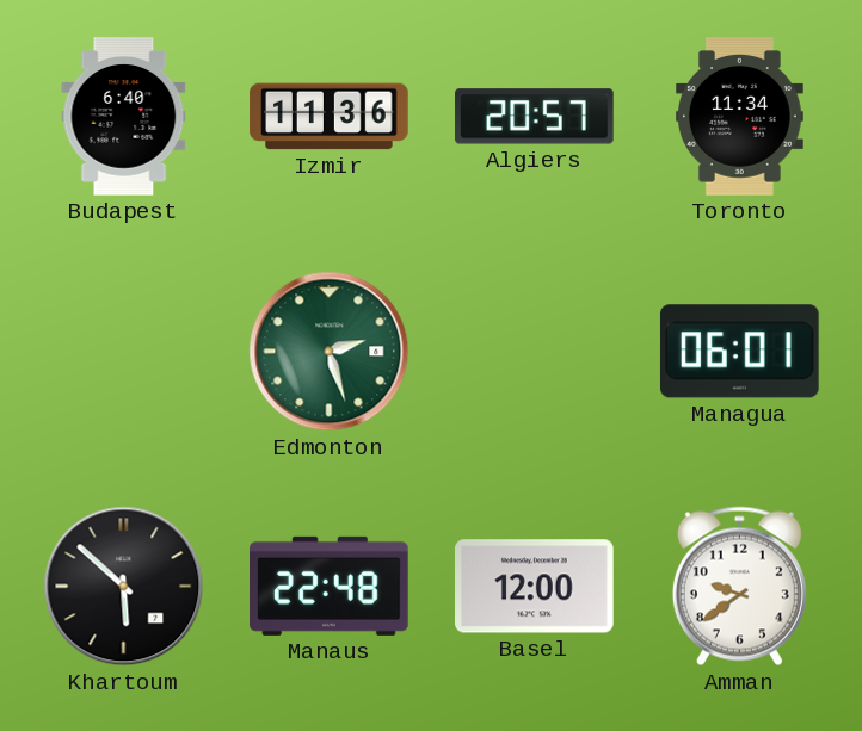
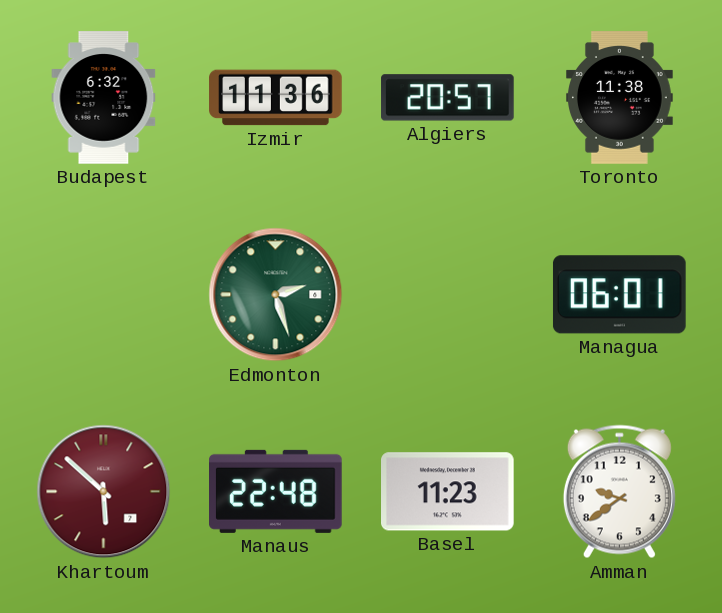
Budapest: 6:40 -> 6:32
Toronto: 11:34 -> 11:38
Khartoum dial: black -> burgundy
Basel: 12:00 -> 11:23
